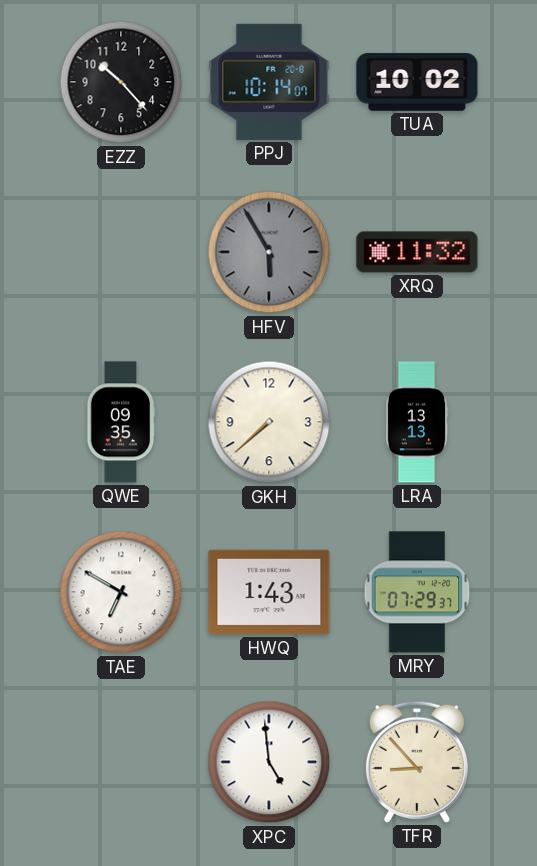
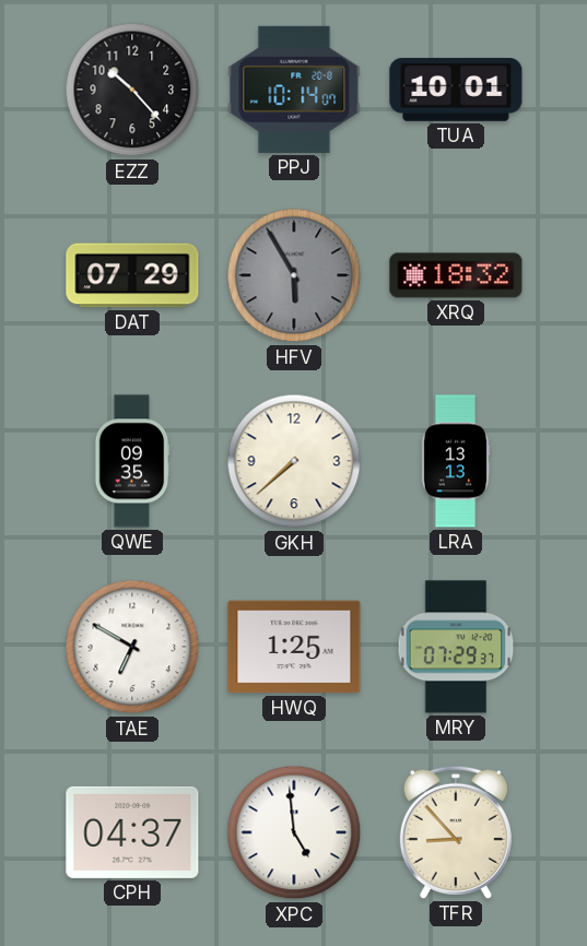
TUA: 10:02 -> 10:01
DAT: none -> 07:29
XRQ: 11:32 -> 18:32
HWQ: 1:43 -> 1:25
CPH: none -> 04:37
